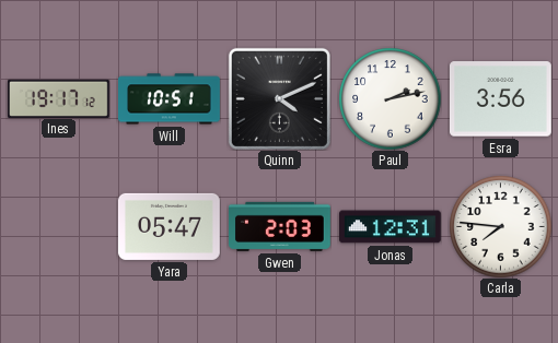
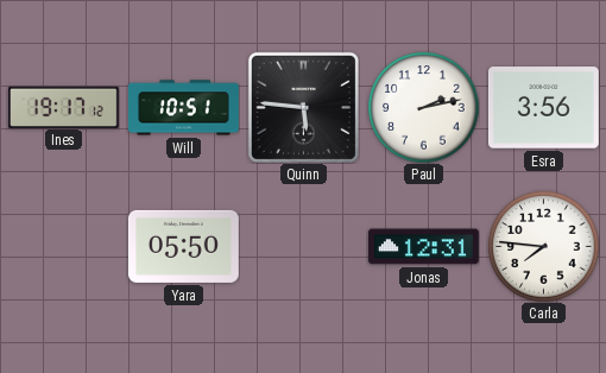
Quinn: 4:11 -> 5:46
Yara: 05:47 -> 05:50
Gwen: 2:03 -> none
